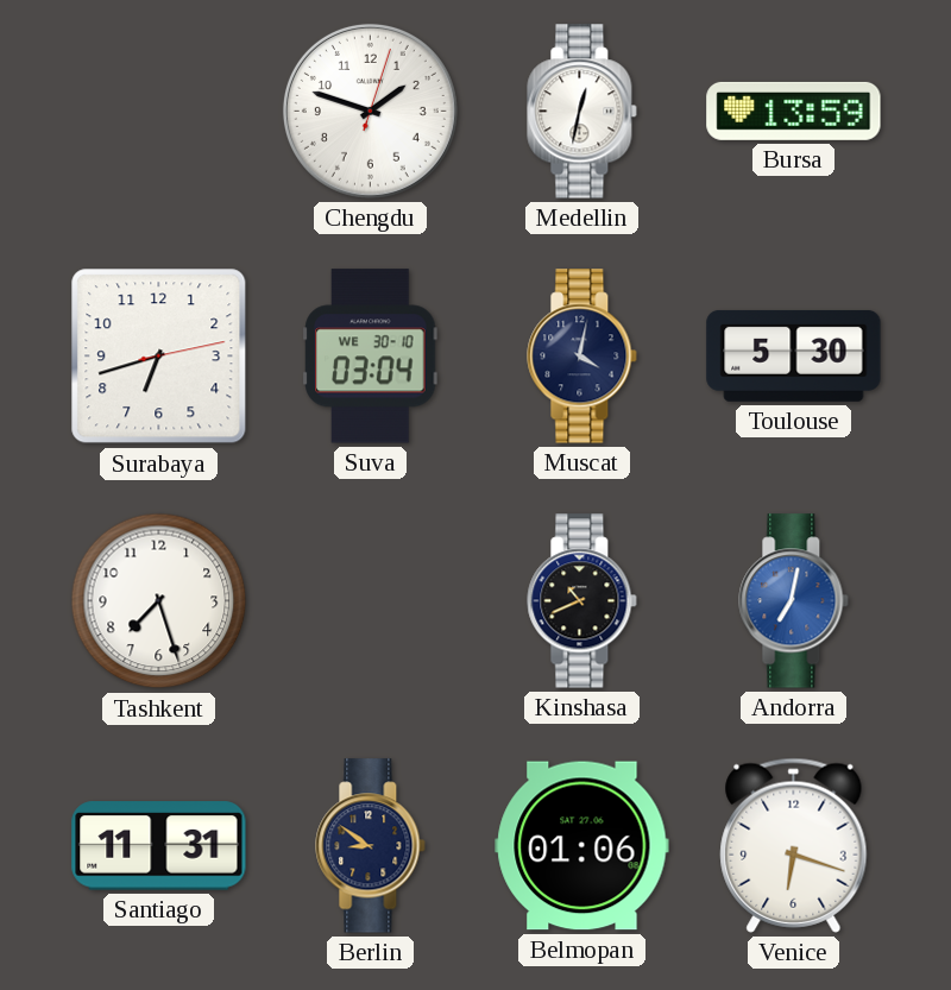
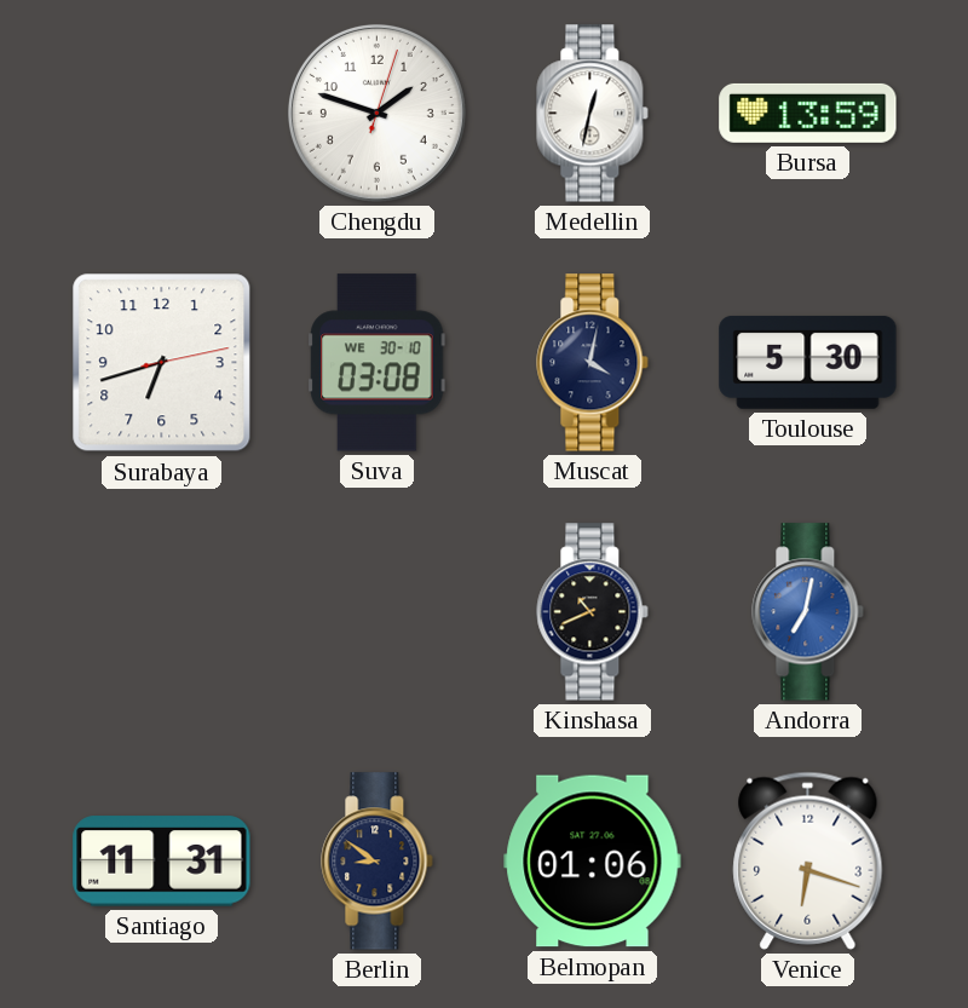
Suva: 03:04 -> 03:08
Tashkent: 7:27 -> none
